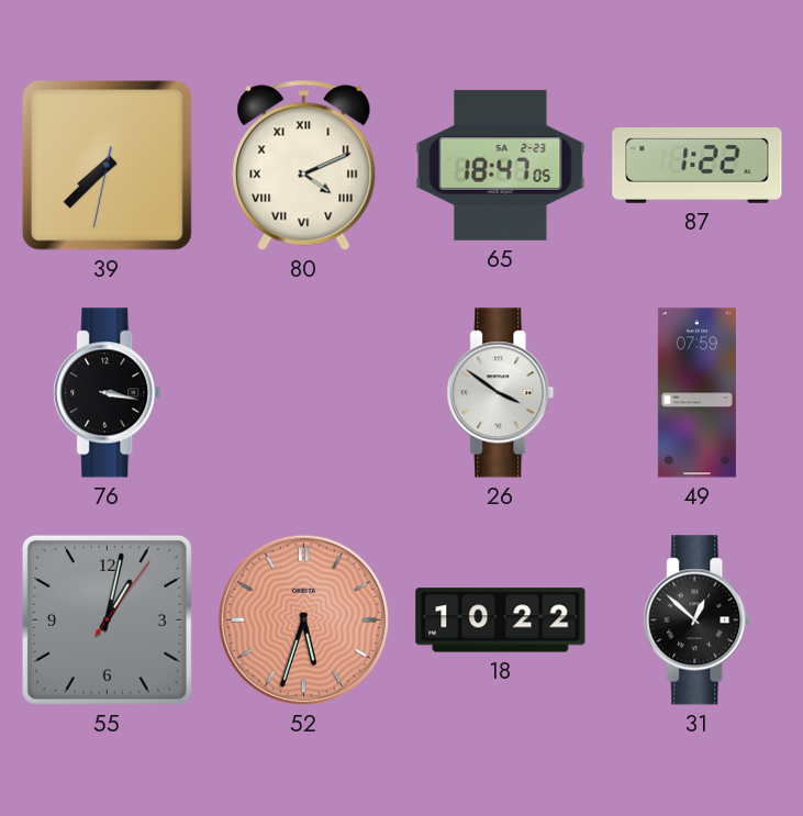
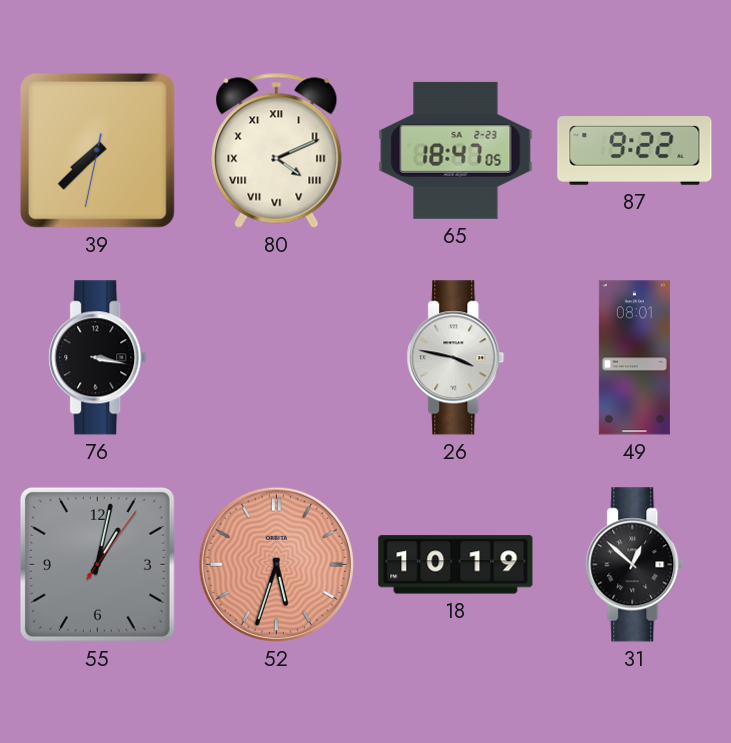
87: 1:22 -> 9:22
26: 3:51 -> 3:47
49: 07:59 -> 08:01
18: 10:22 -> 10:19
